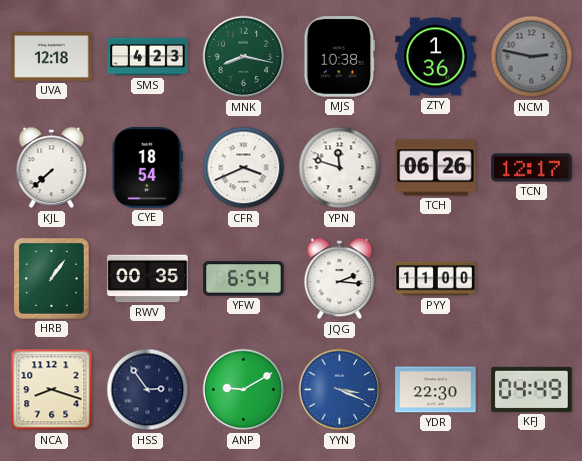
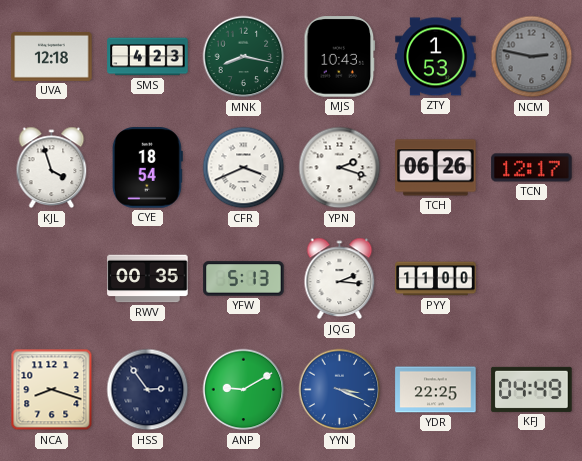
MJS: 10:38 -> 10:43
ZTY: 1:36 -> 1:53
KJL: 7:38 -> 3:57
YPN: 11:48 -> 2:18
HRB: 1:06 -> none
YFW: 6:54 -> 5:13
YDR: 22:30 -> 22:25
